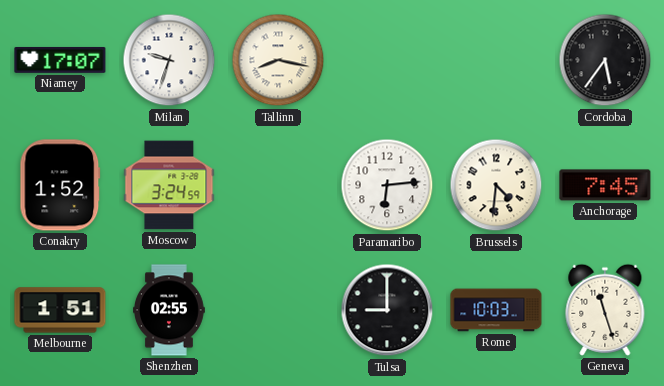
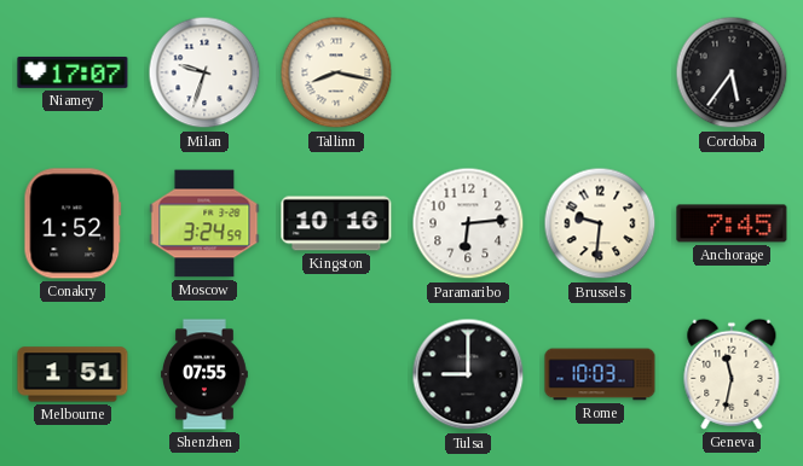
Kingston: none -> 10:16
Brussels: 4:31 -> 9:31
Shenzhen: 02:55 -> 07:55
Geneva: 11:27 -> 11:32
